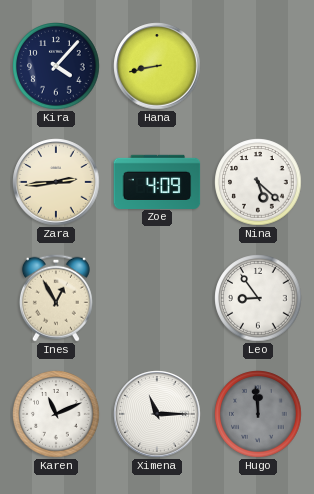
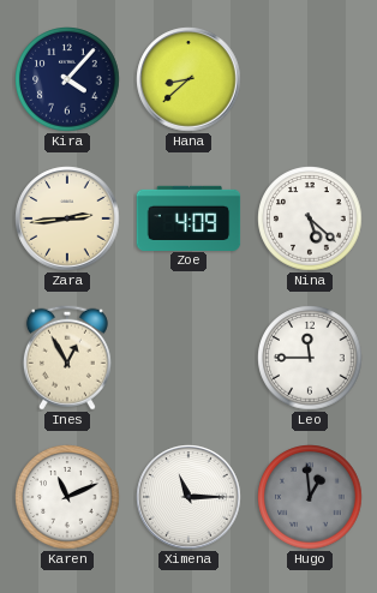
Hana: 8:43 -> 8:38
Leo: 8:54 -> 11:45
Hugo: 11:59 -> 12:59
